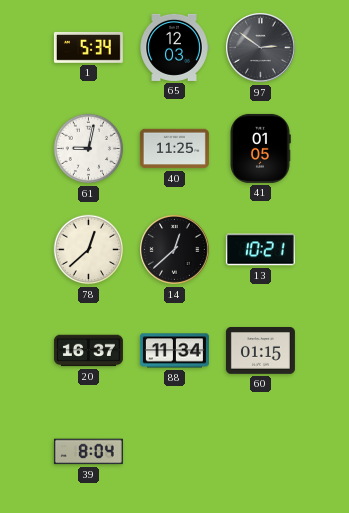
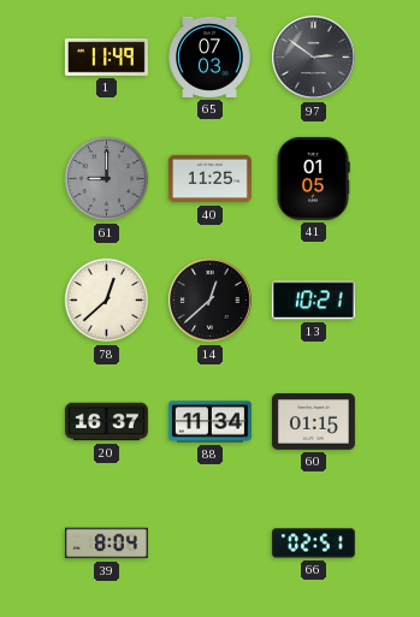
1: 5:34 -> 11:49
65: 12:03 -> 07:03
61: 9:02 -> 9:00
61 dial: white -> grey
66: none -> 02:51
